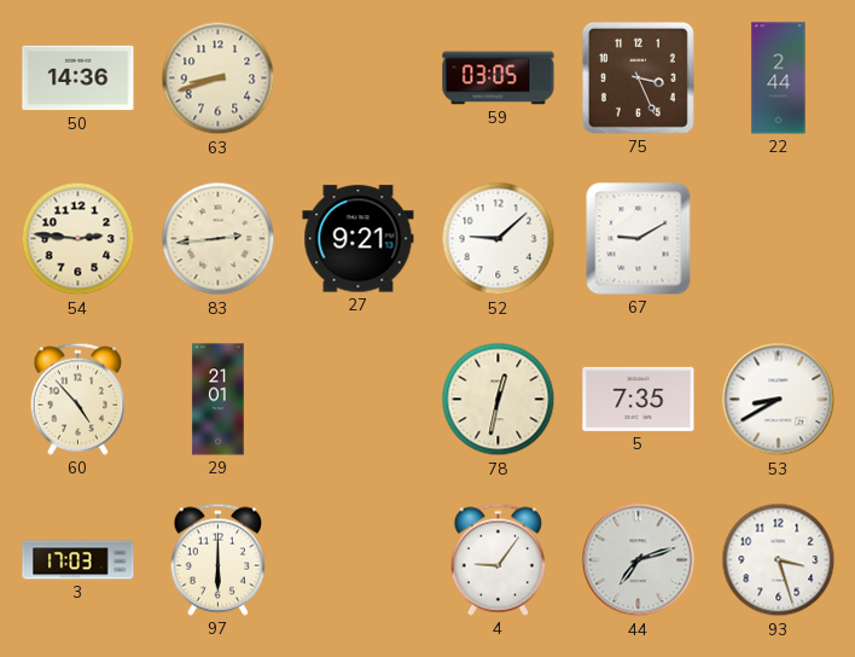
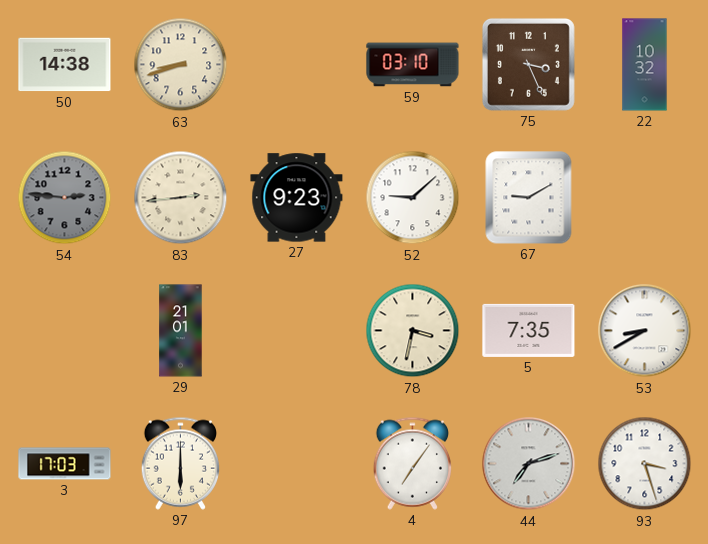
50: 14:36 -> 14:38
59: 03:05 -> 03:10
22: 2:44 -> 10:32
54 dial: cream -> grey
27: 9:21 -> 9:23
60: 4:53 -> none
78: 12:32 -> 3:32
4: 9:06 -> 7:06
